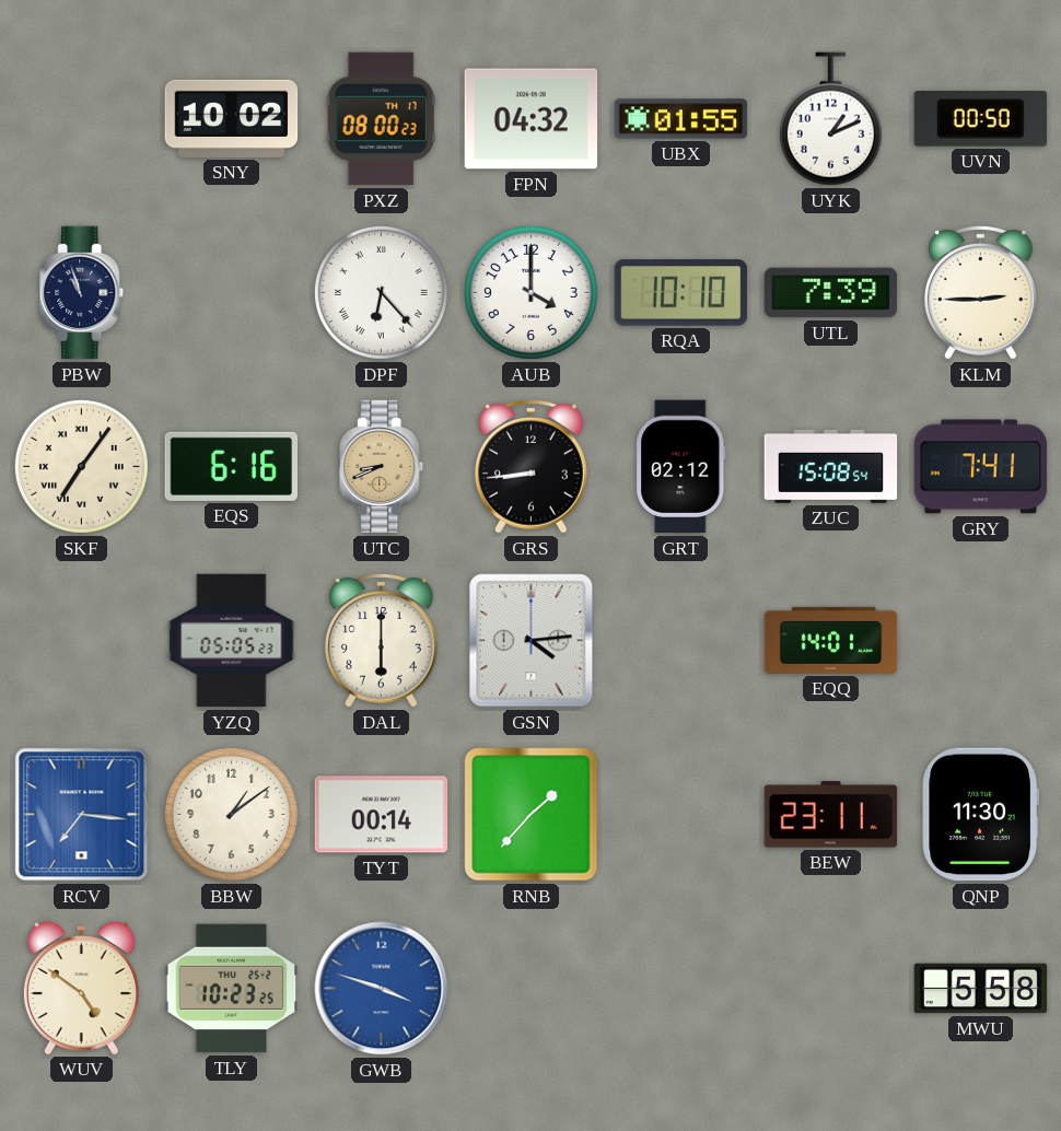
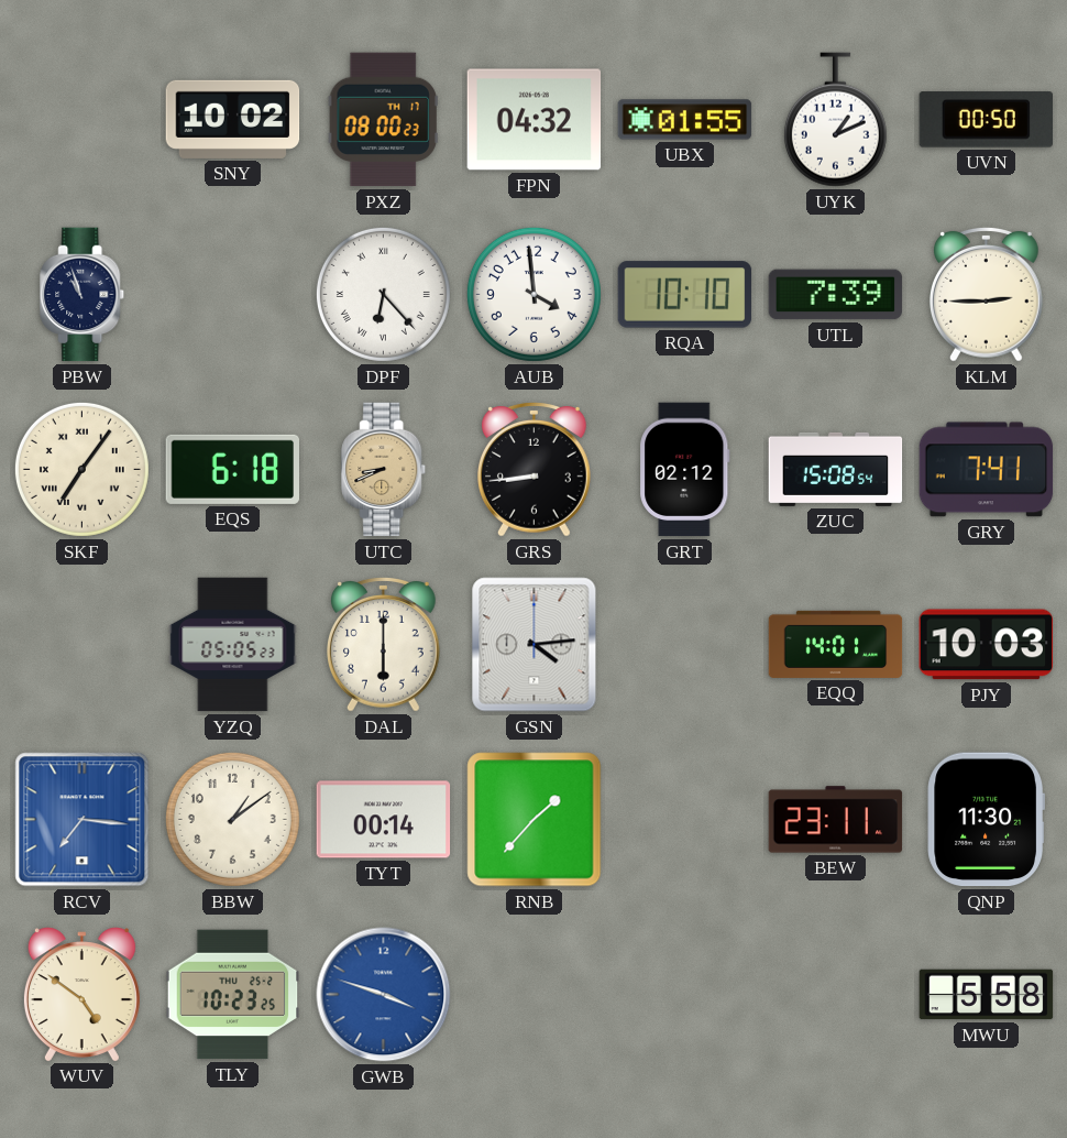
AUB: 4:00 -> 3:59
EQS: 6:16 -> 6:18
PJY: none -> 10:03
